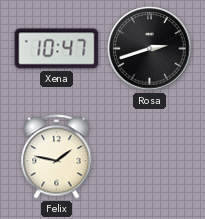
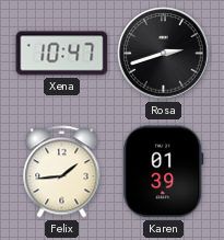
Felix: 1:47 -> 1:44
Karen: none -> 01:39
